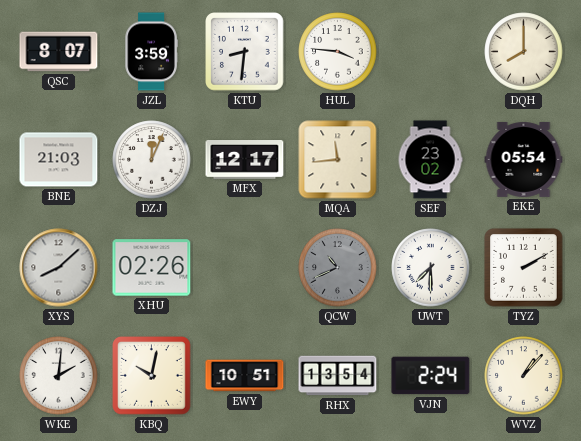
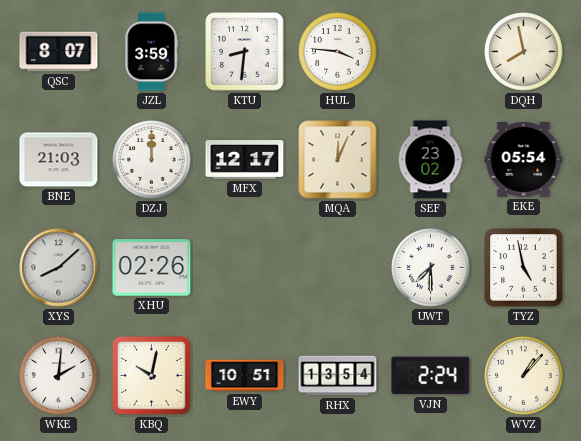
DQH: 8:00 -> 7:58
DZJ: 12:04 -> 12:00
MQA: 11:44 -> 12:04
QCW: 10:41 -> none
TYZ: 2:10 -> 4:58
